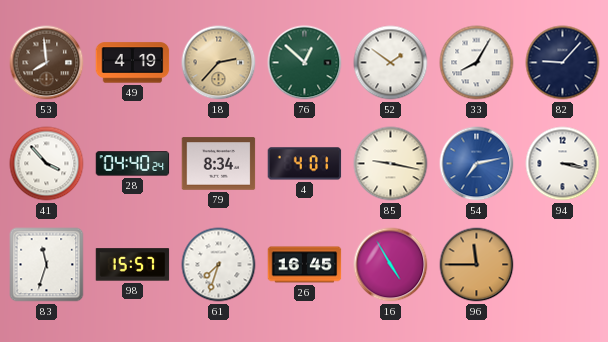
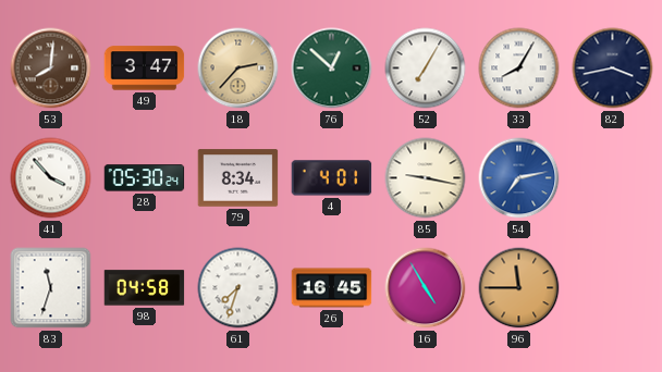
53: 7:59 -> 8:01
49: 4:19 -> 3:47
52: 1:51 -> 7:05
82: 9:07 -> 3:43
28: 04:40 -> 05:30
94: 3:17 -> none
98: 15:57 -> 04:58
